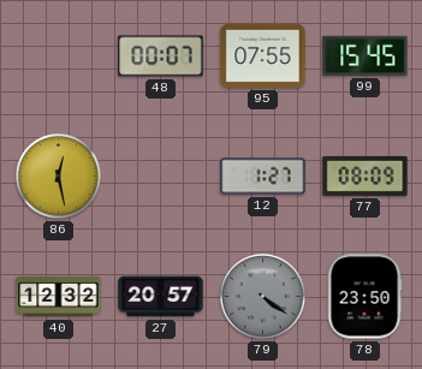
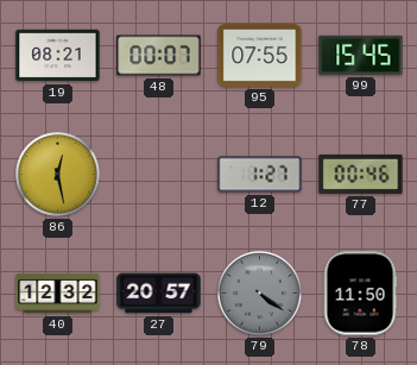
19: none -> 08:21
77: 08:09 -> 00:46
78: 23:50 -> 11:50
